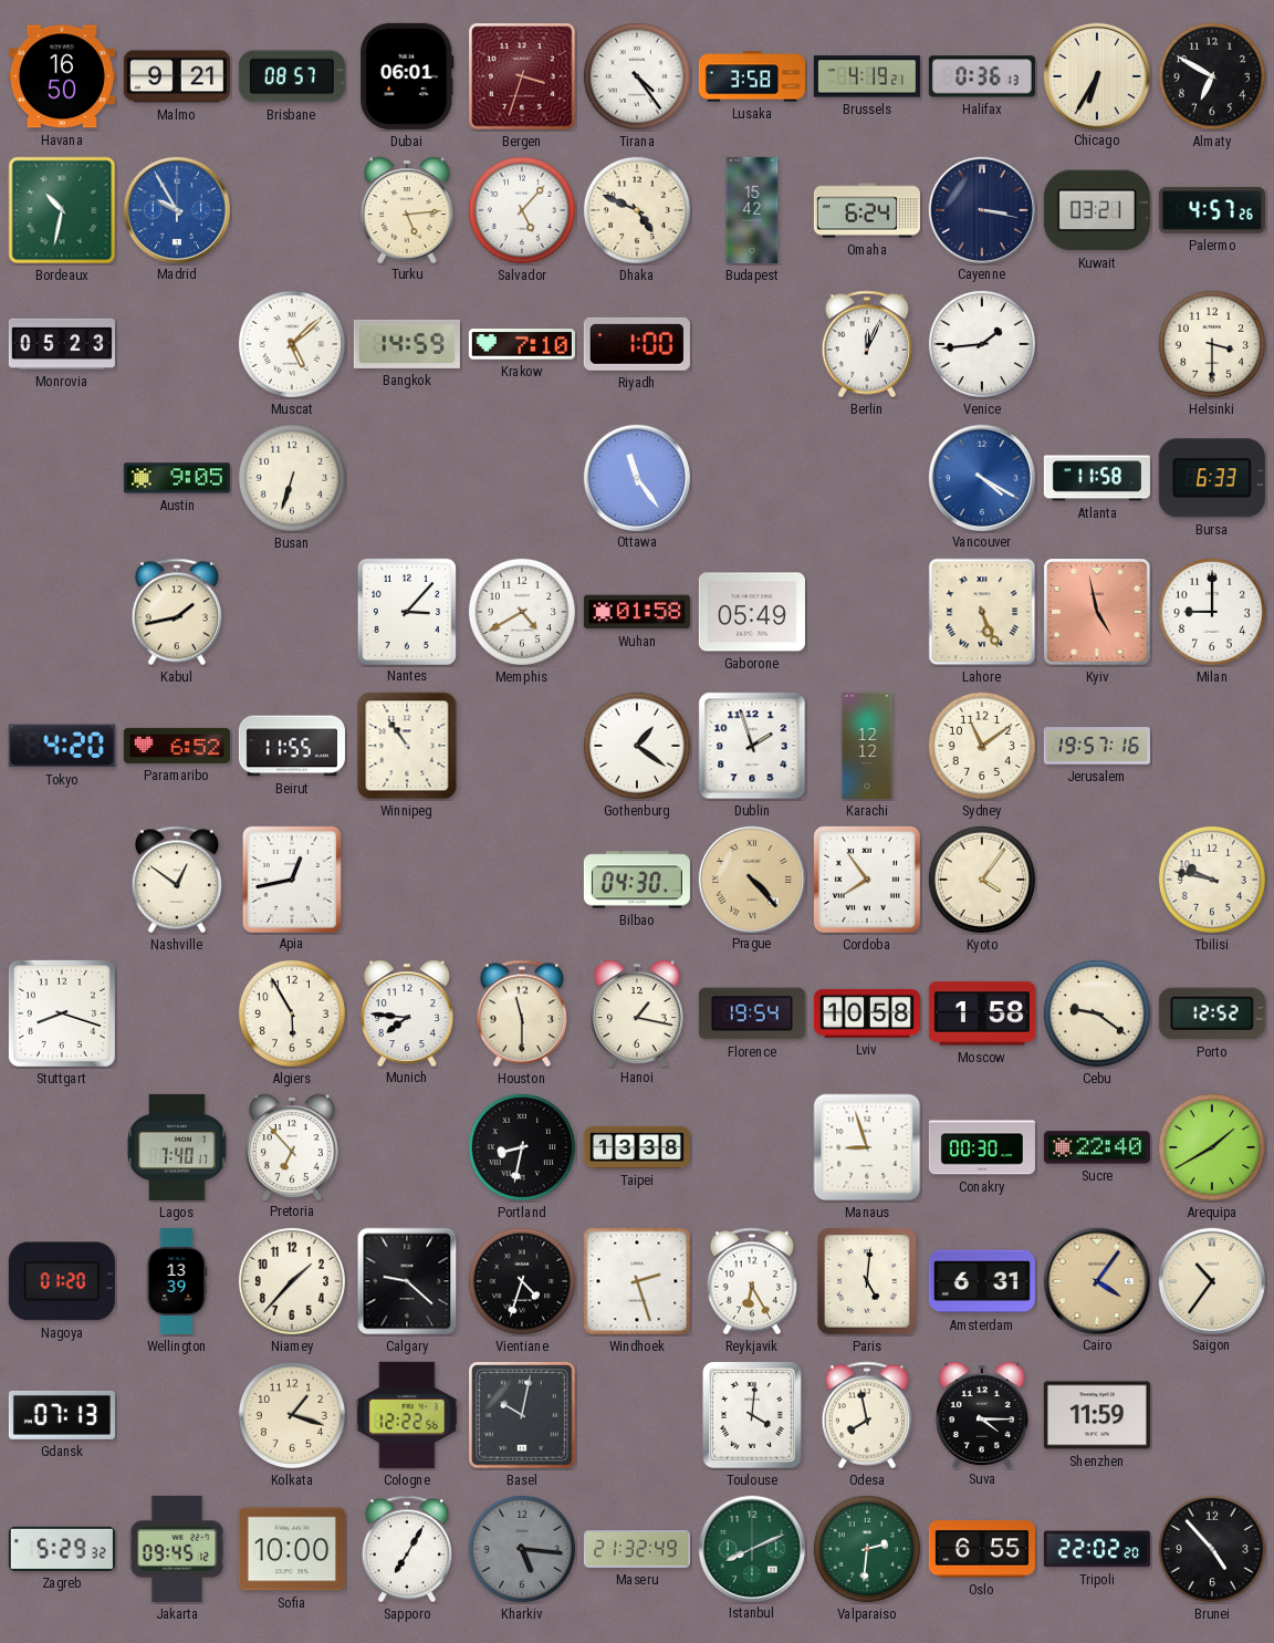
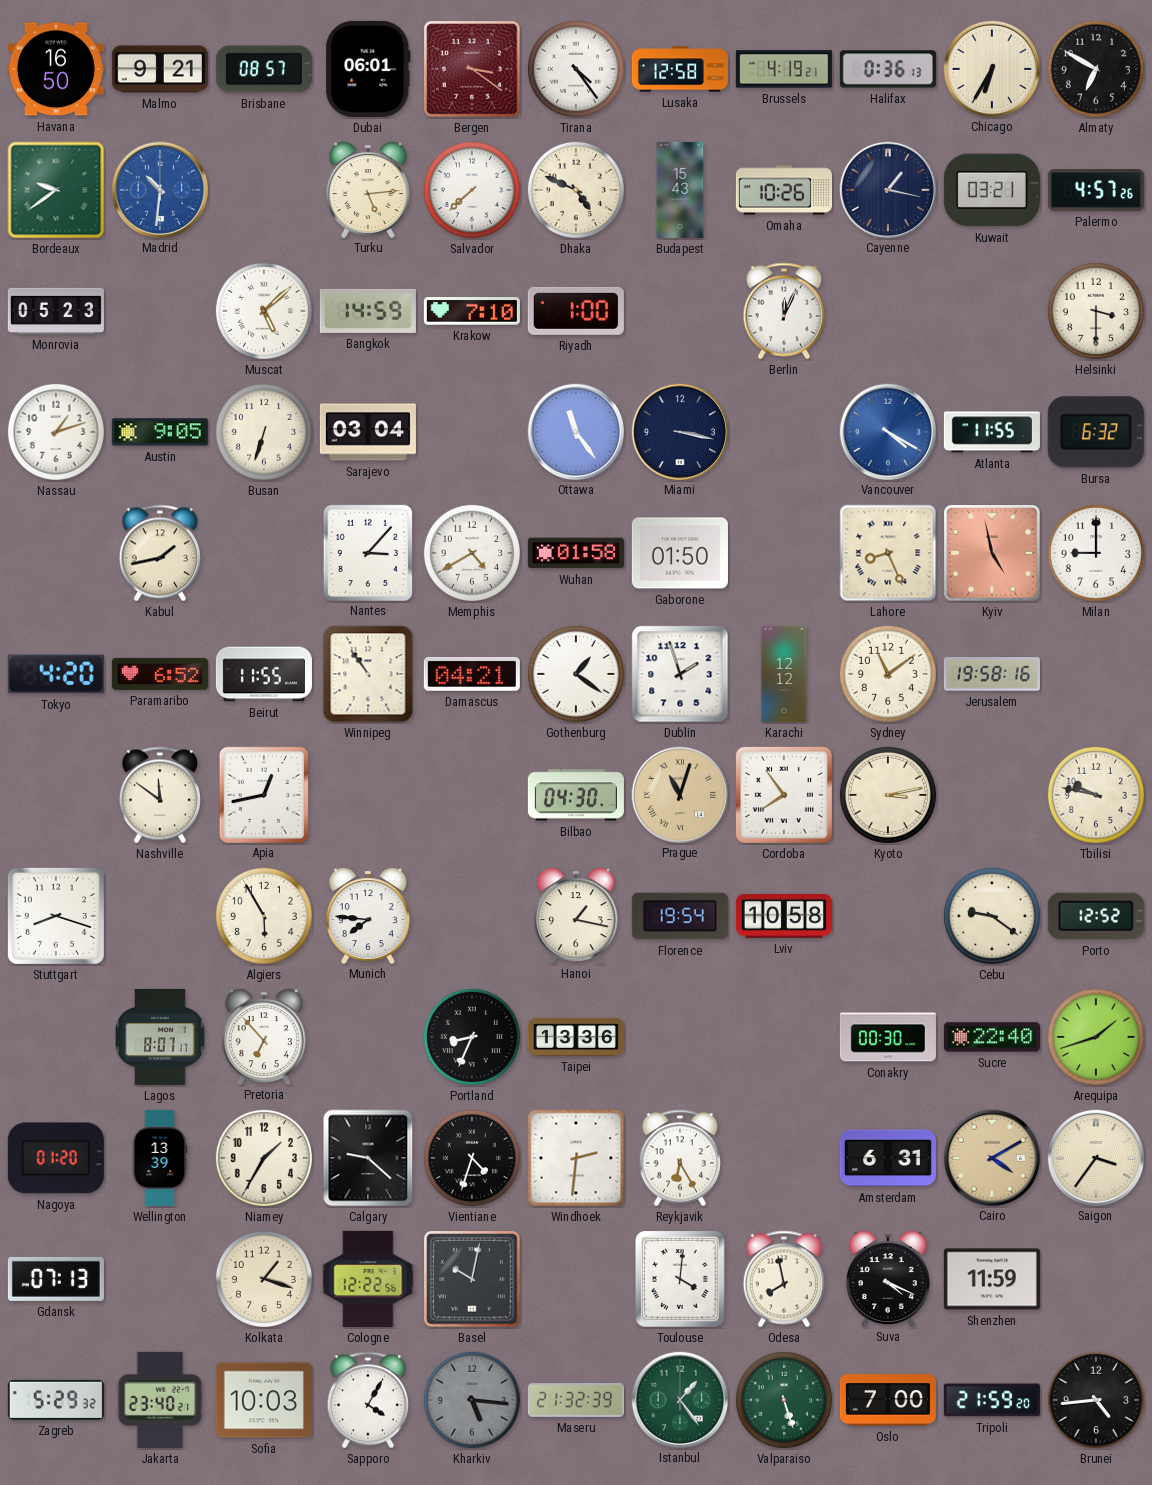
Bergen: 3:33 -> 3:21
Lusaka: 3:58 -> 12:58
Bordeaux: 10:32 -> 9:39
Madrid: 9:55 -> 10:31
Salvador: 5:07 -> 7:38
Budapest: 15:42 -> 15:43
Omaha: 6:24 -> 10:26
Cayenne: 3:17 -> 1:17
Venice: 1:44 -> none
Nassau: none -> 1:12
Sarajevo: none -> 03:04
Miami: none -> 3:17
Atlanta: 11:58 -> 11:55
Bursa: 6:33 -> 6:32
Gaborone: 05:49 -> 01:50
Lahore: 5:26 -> 8:26
Damascus: none -> 04:21
Jerusalem: 19:57 -> 19:58
Nashville: 12:51 -> 11:51
Prague: 4:23 -> 11:03
Kyoto: 4:06 -> 3:13
Houston: 11:30 -> none
Moscow: 1:58 -> none
Lagos: 7:40 -> 8:07
Portland: 8:32 -> 8:34
Taipei: 13:38 -> 13:36
Manaus: 8:57 -> none
Arequipa: 1:40 -> 1:42
Niamey: 1:37 -> 1:35
Windhoek: 2:27 -> 2:31
Paris: 5:01 -> none
Cairo: 4:06 -> 4:10
Saigon: 10:36 -> 3:36
Suva: 4:15 -> 4:19
Jakarta: 09:45 -> 23:40
Sofia: 10:00 -> 10:03
Sapporo: 7:05 -> 4:05
Maseru: 21:32:49 -> 21:32:39
Istanbul: 8:11 -> 1:24
Valparaiso: 2:31 -> 5:27
Oslo: 6:55 -> 7:00
Tripoli: 22:02 -> 21:59
Brunei: 4:53 -> 4:44
